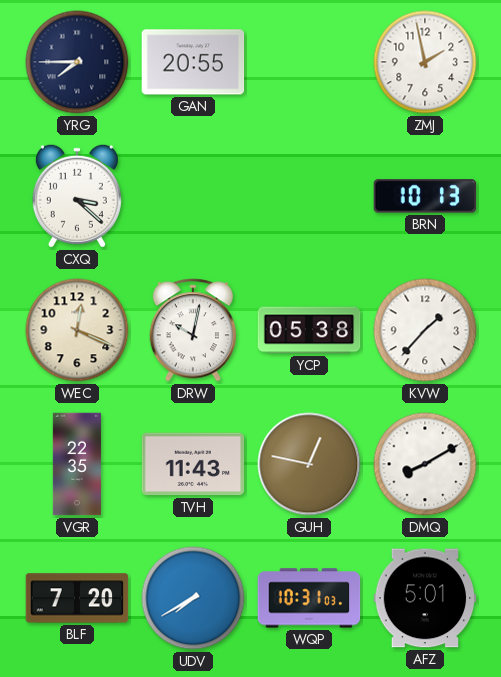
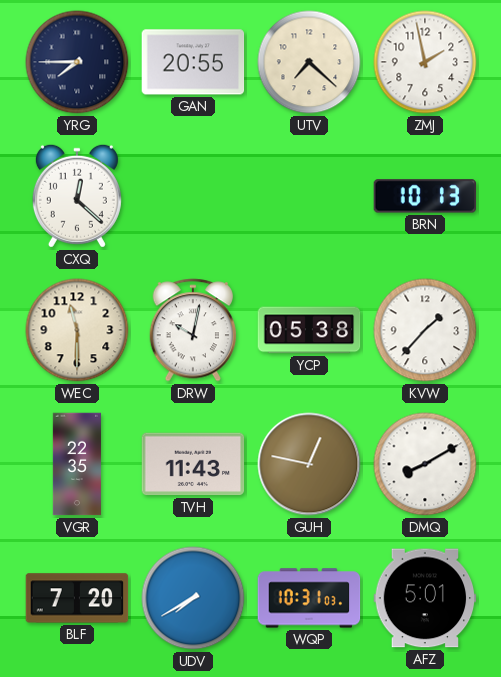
UTV: none -> 7:22
CXQ: 3:22 -> 12:22
WEC: 12:19 -> 11:30
